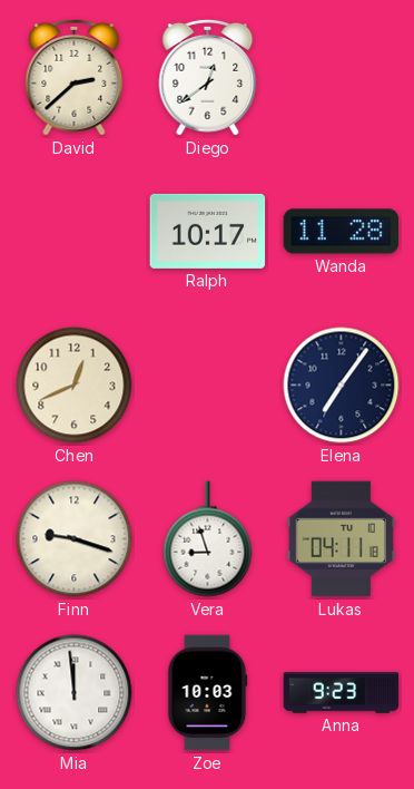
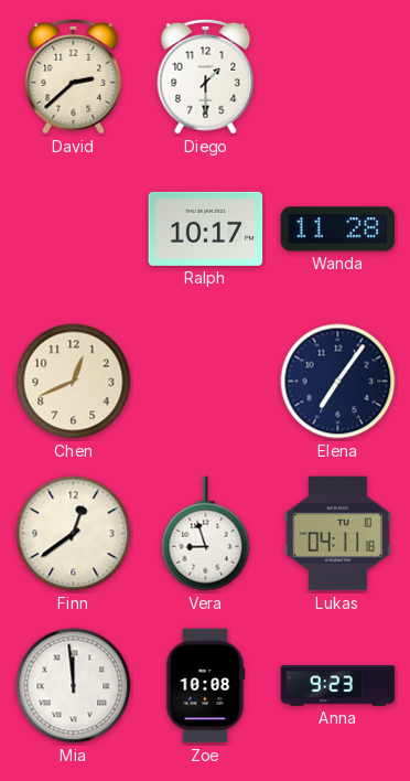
Diego: 12:39 -> 1:30
Finn: 9:18 -> 12:39
Zoe: 10:03 -> 10:08
